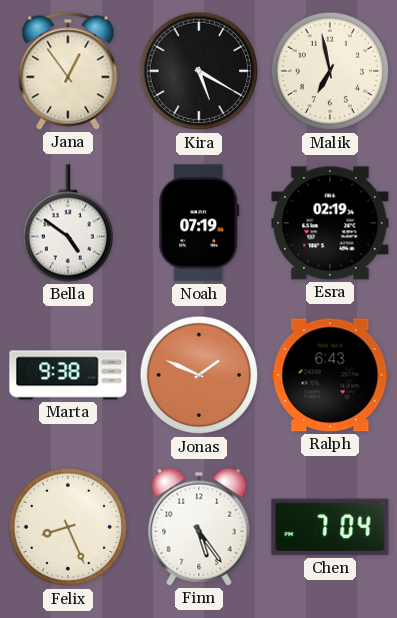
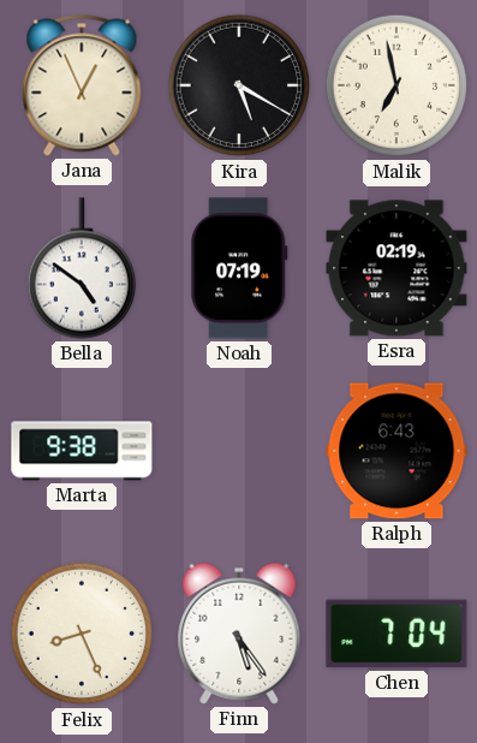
Jana: 12:54 -> 12:56
Jonas: 1:49 -> none
